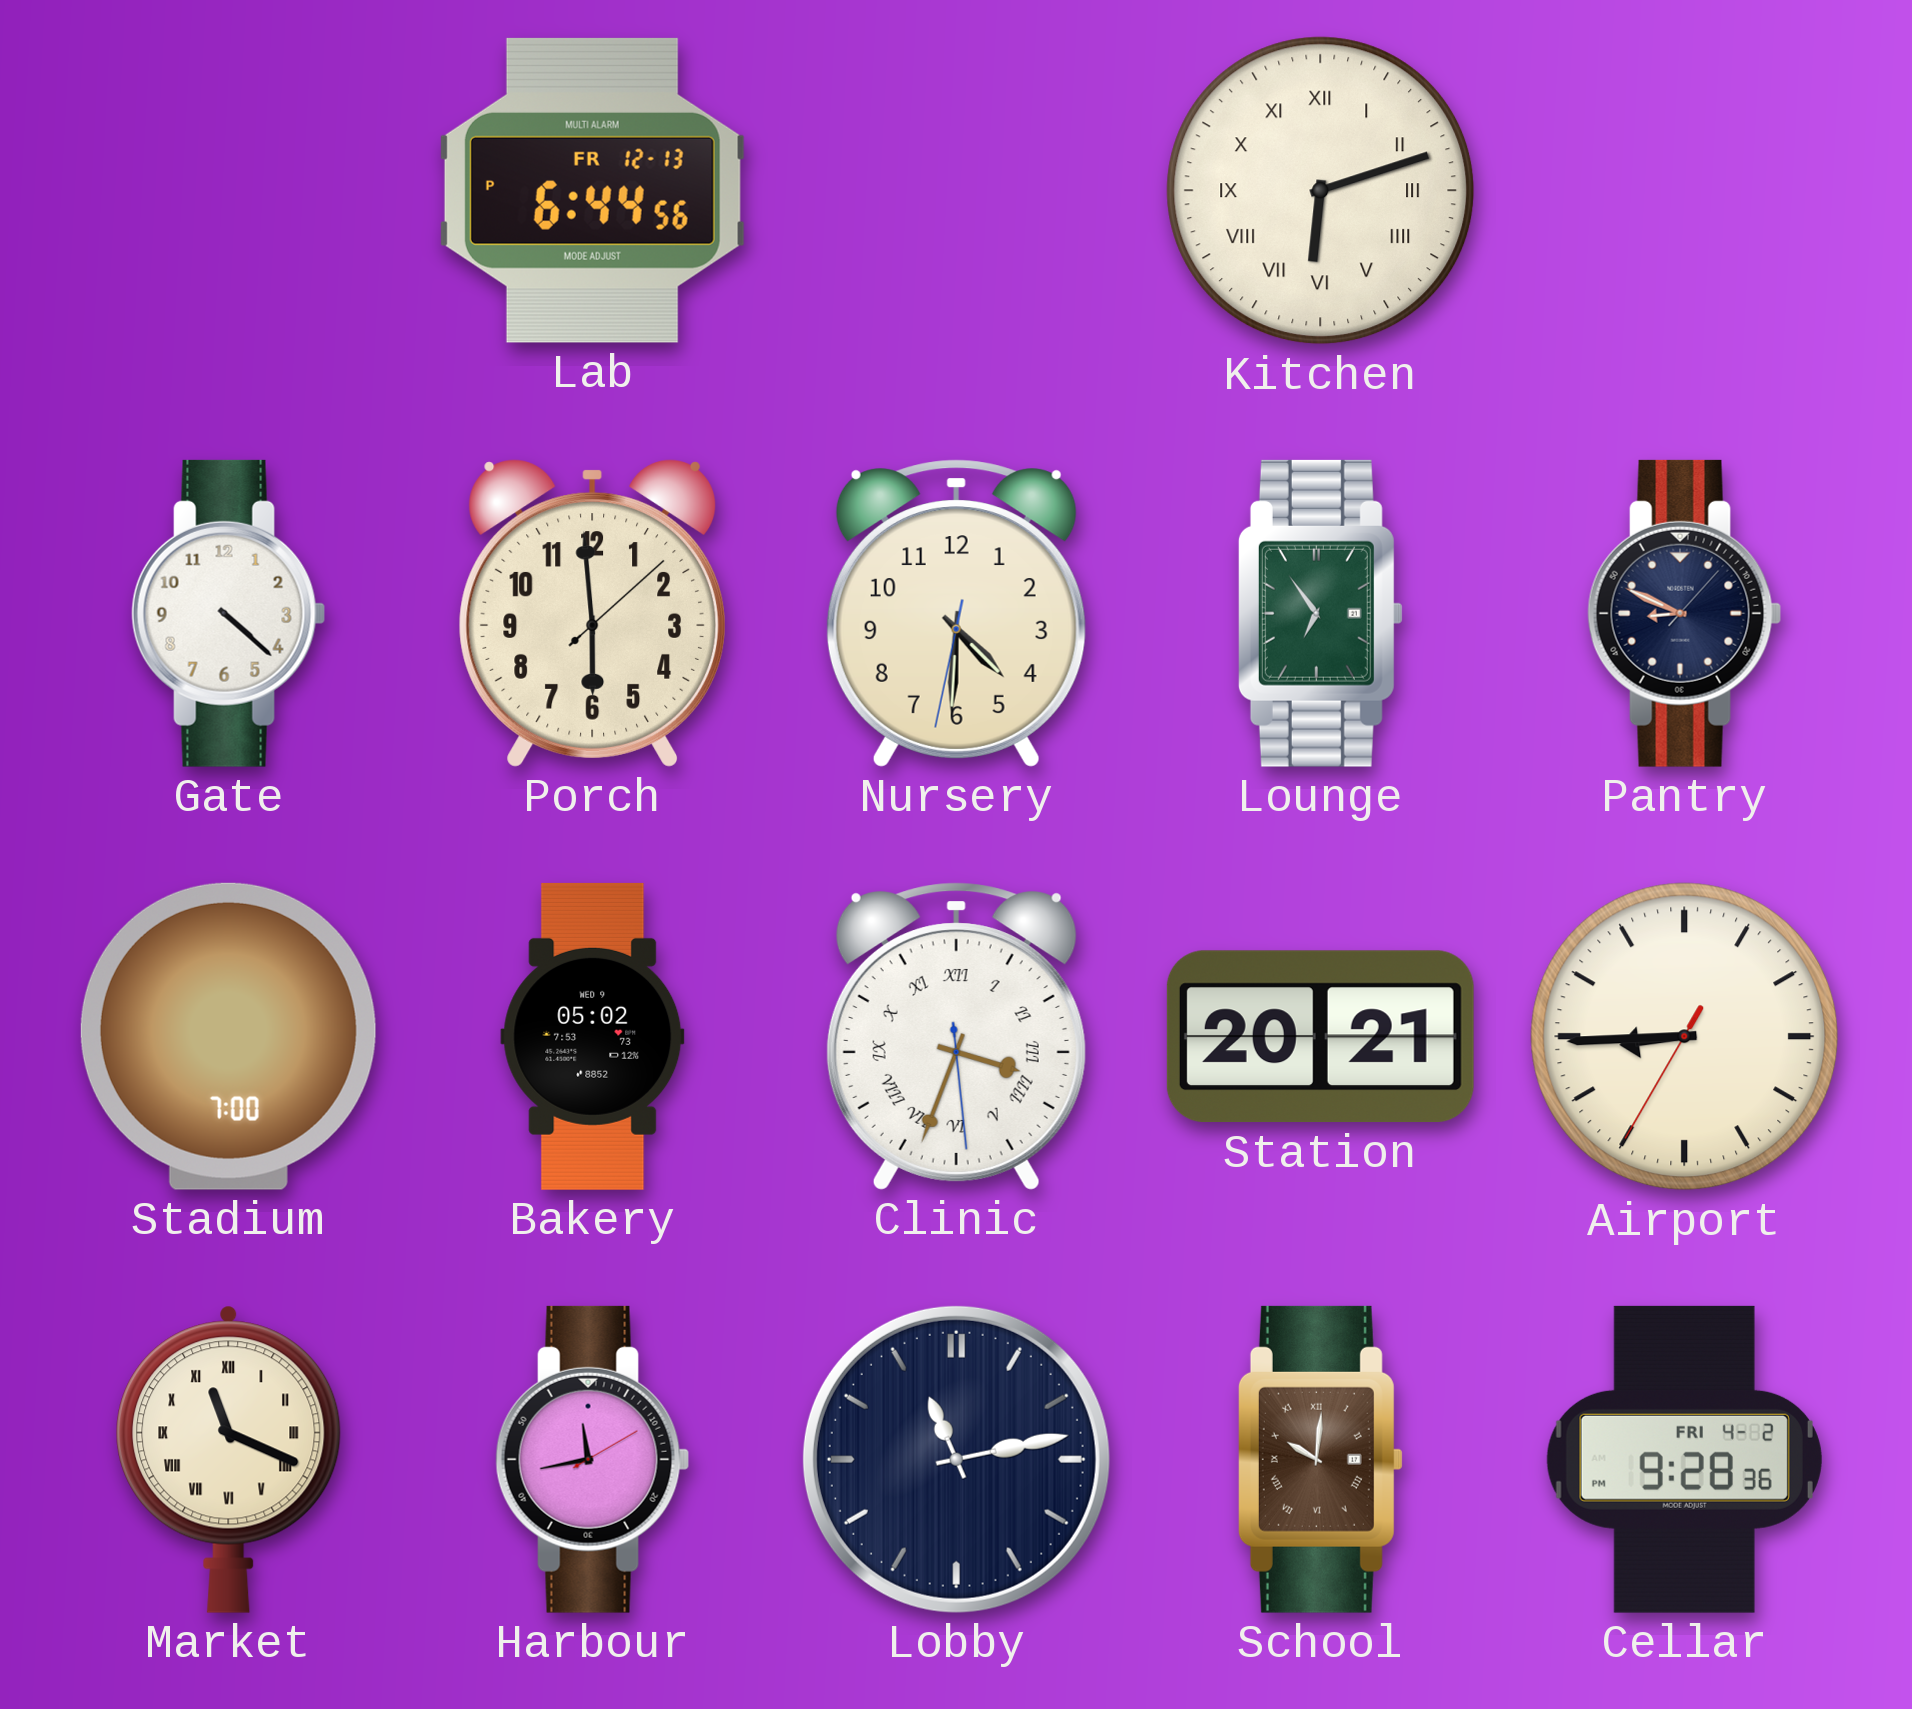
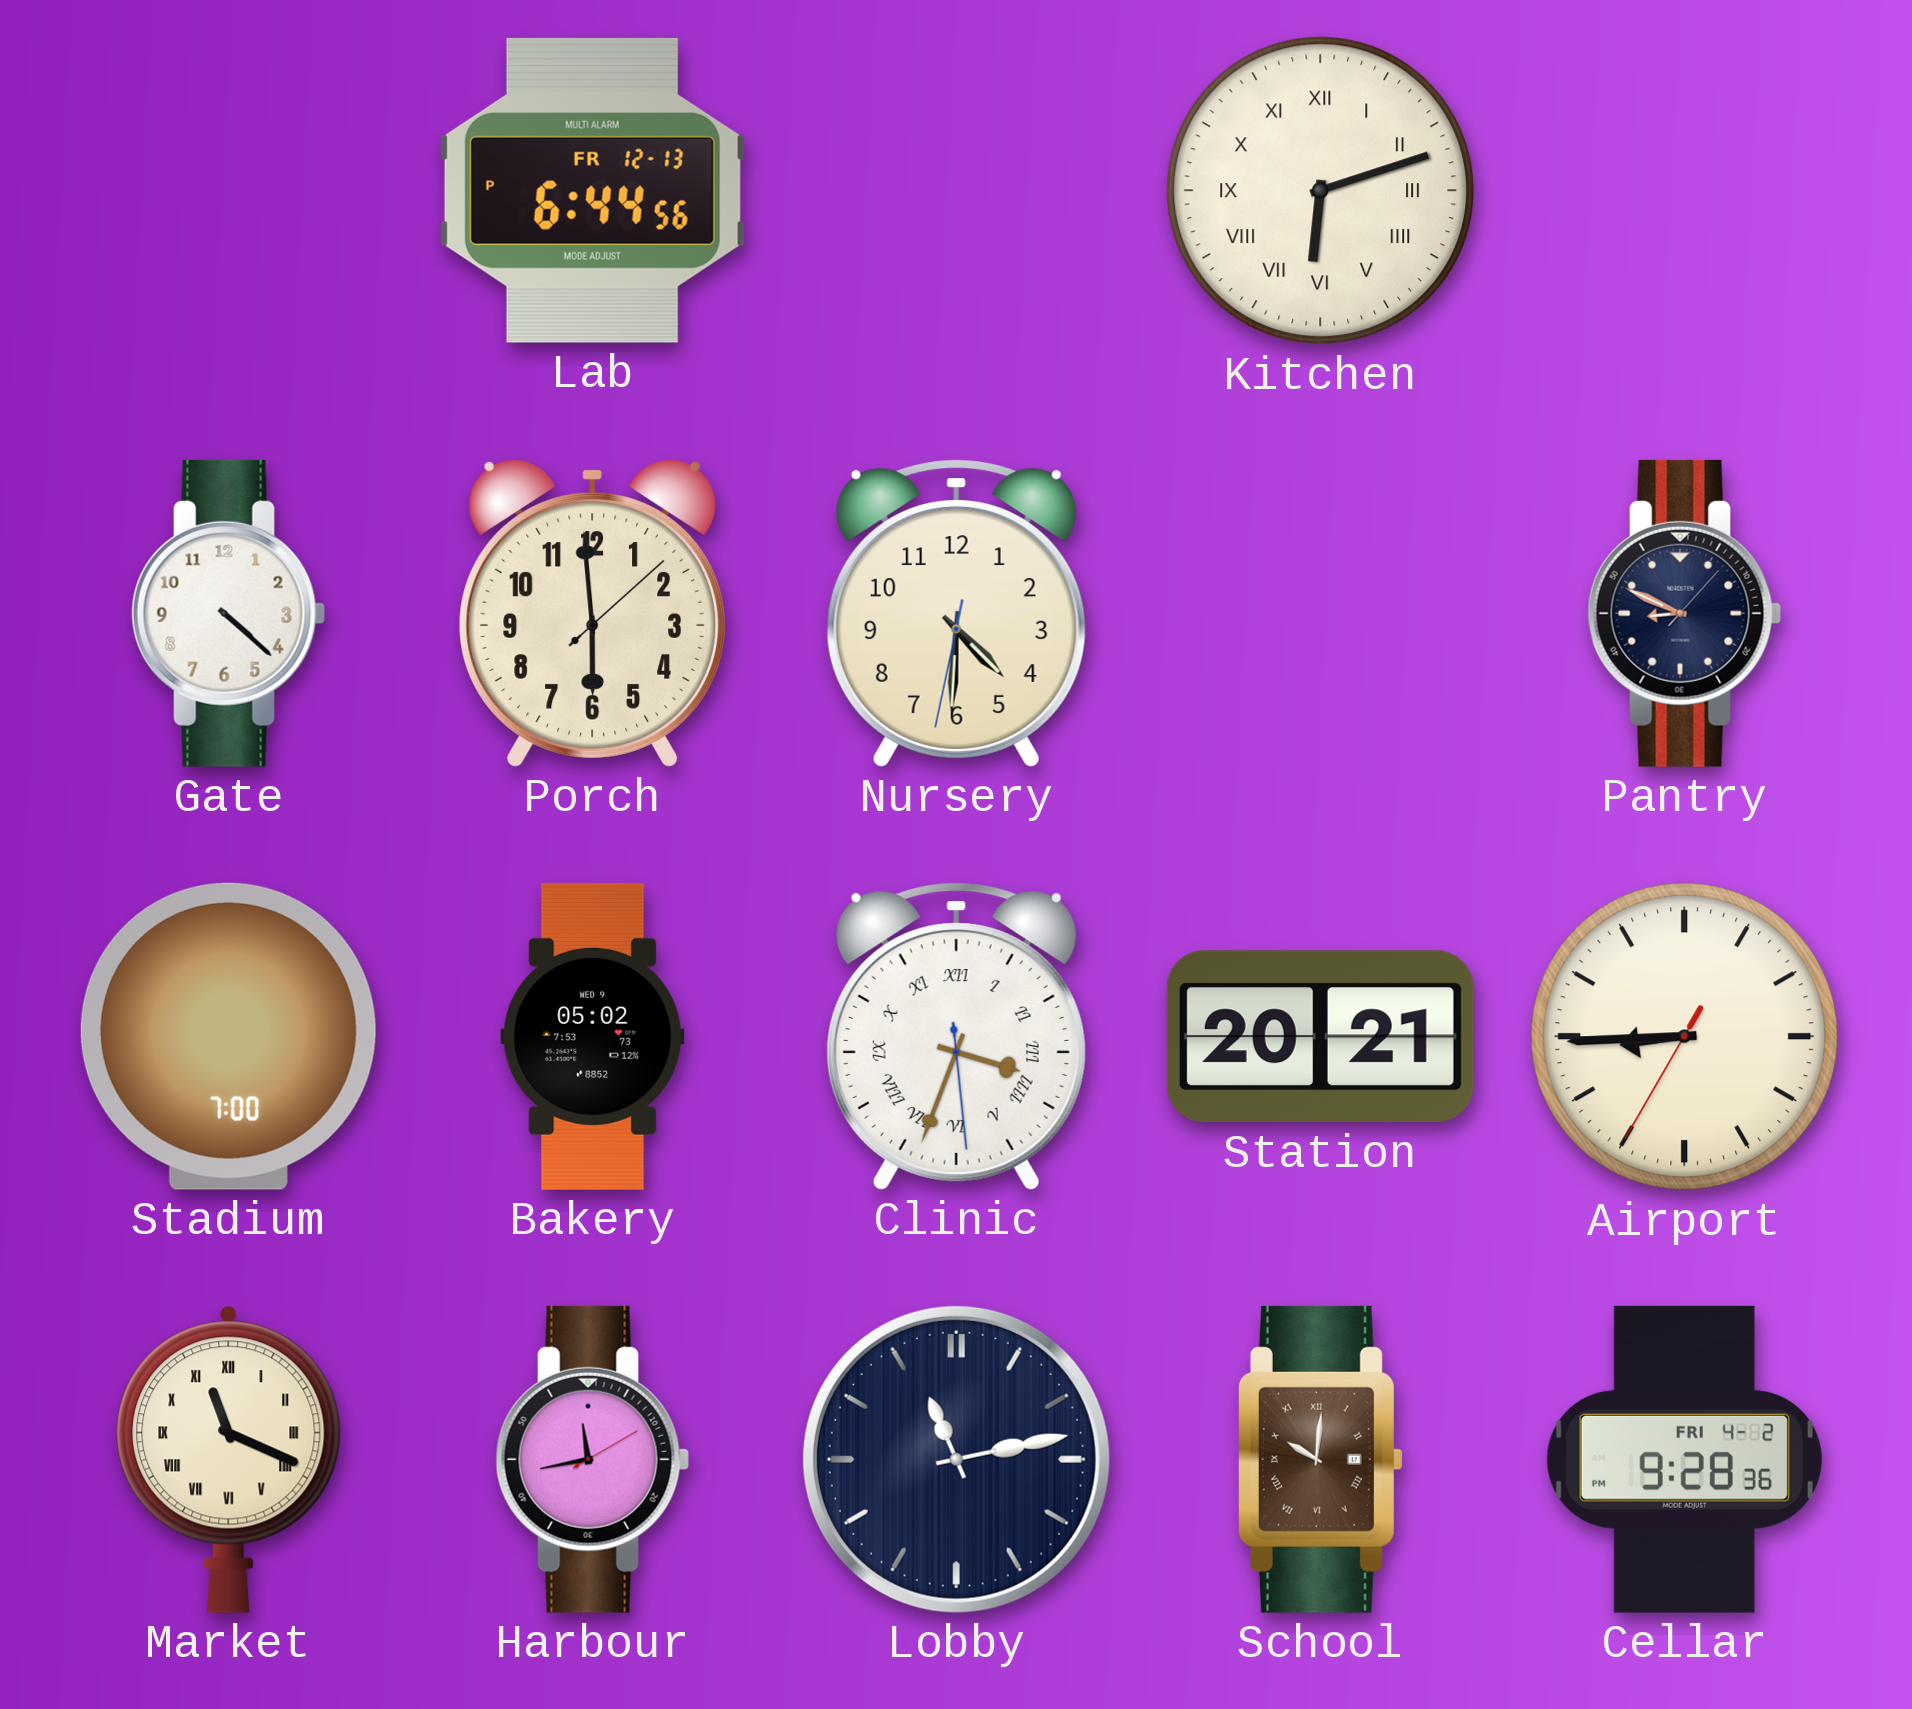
Lounge: 6:54 -> none
